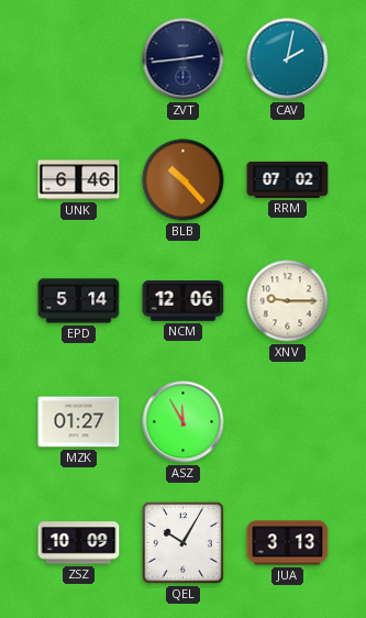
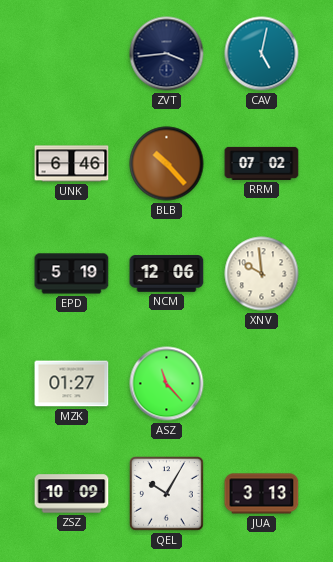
ZVT: 2:44 -> 3:44
CAV: 2:02 -> 5:02
EPD: 5:14 -> 5:19
XNV: 9:15 -> 9:59
ASZ: 11:55 -> 11:23
